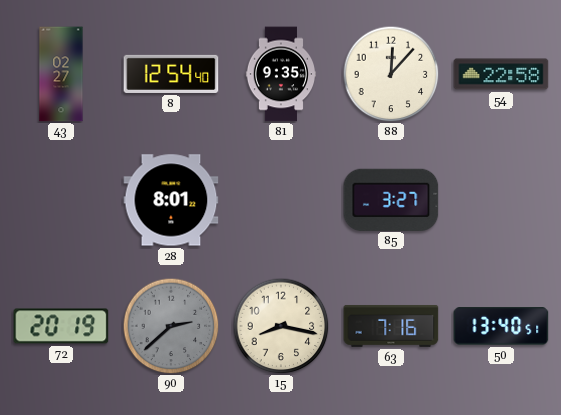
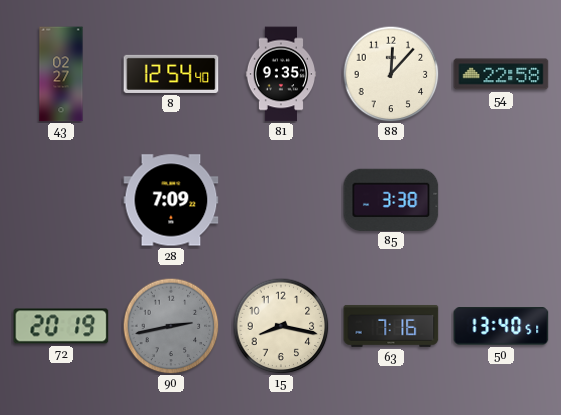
28: 8:01 -> 7:09
85: 3:27 -> 3:38
90: 2:38 -> 2:43
